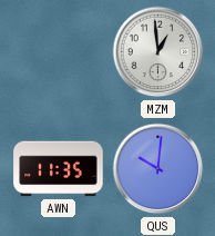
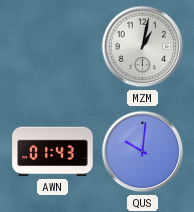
MZM: 12:59 -> 1:02
AWN: 11:35 -> 01:43
